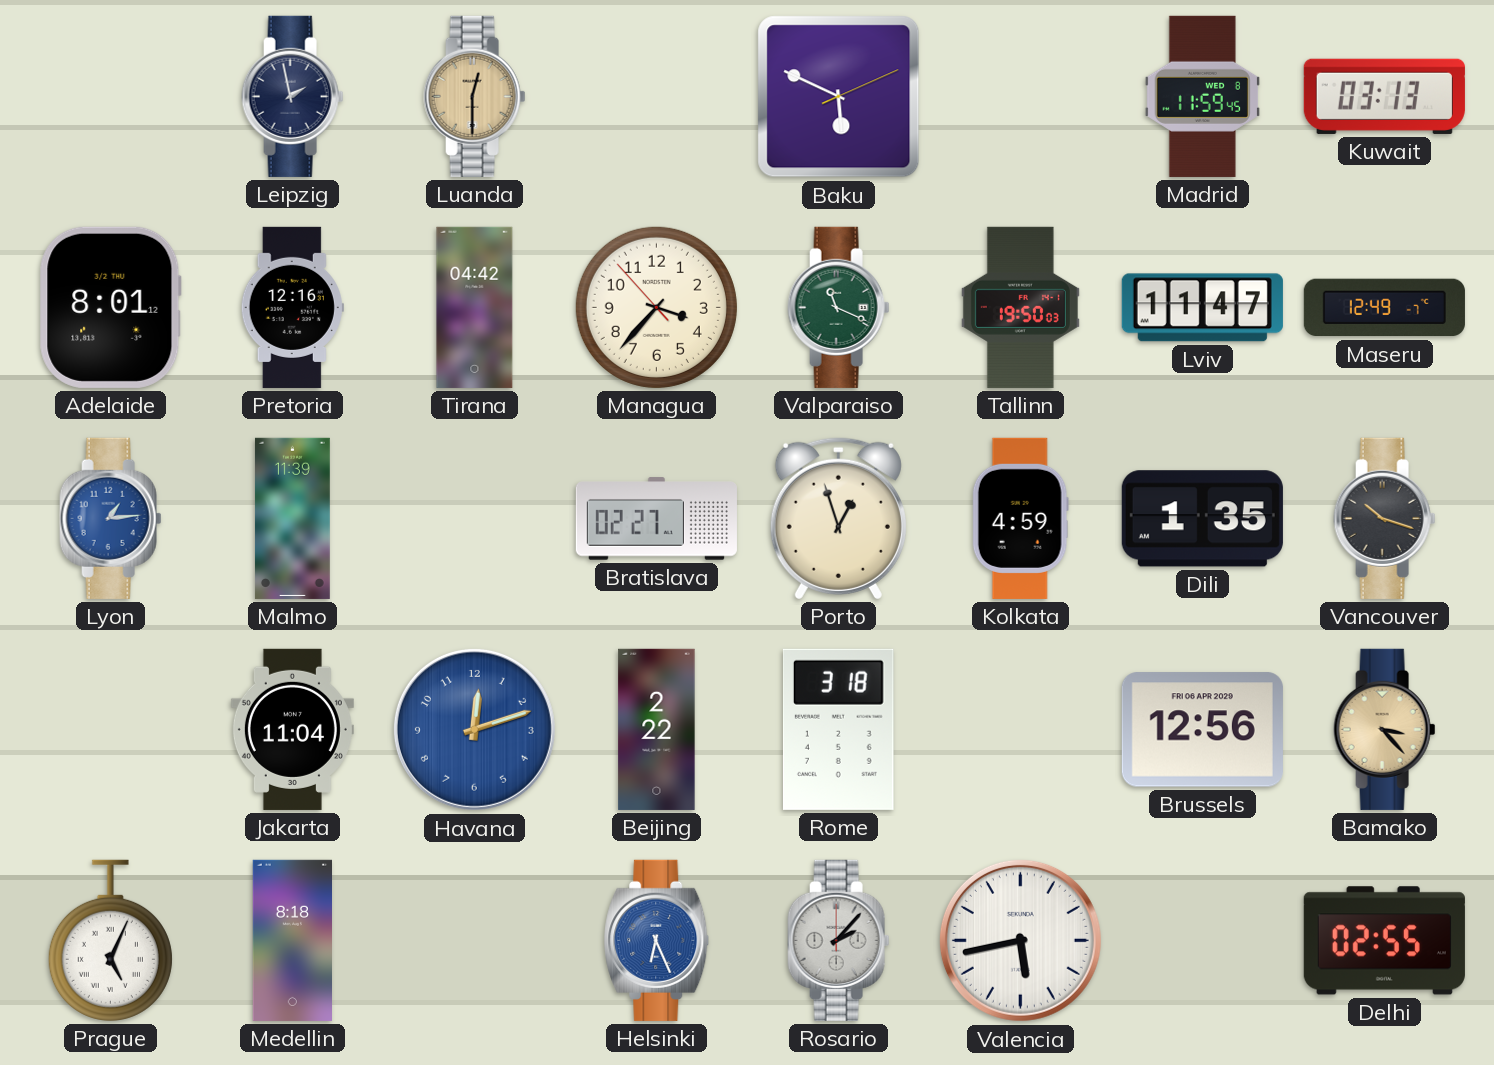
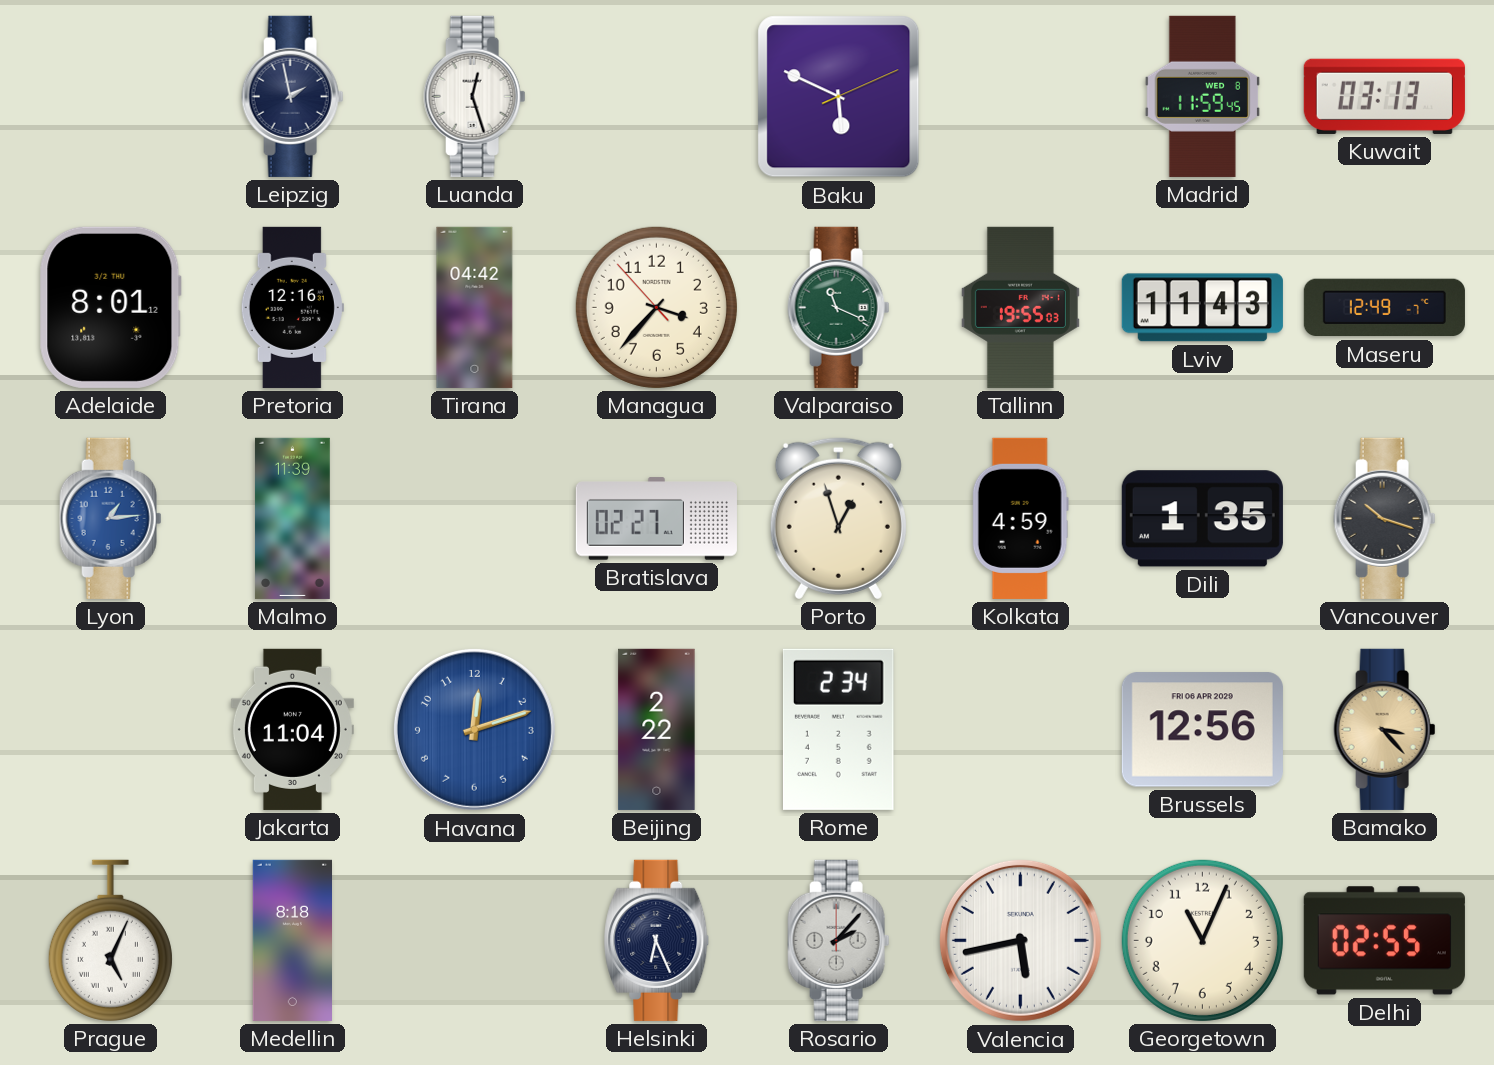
Luanda: 12:30 -> 12:27
Luanda dial: champagne -> white
Tallinn: 19:50 -> 19:55
Lviv: 11:47 -> 11:43
Rome: 3:18 -> 2:34
Helsinki dial: blue -> navy
Georgetown: none -> 11:04
